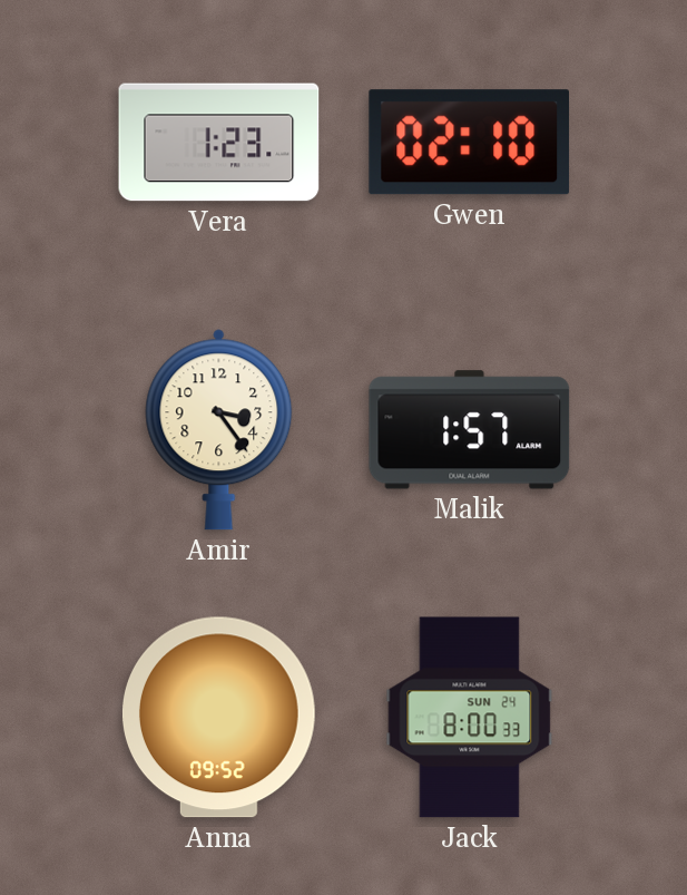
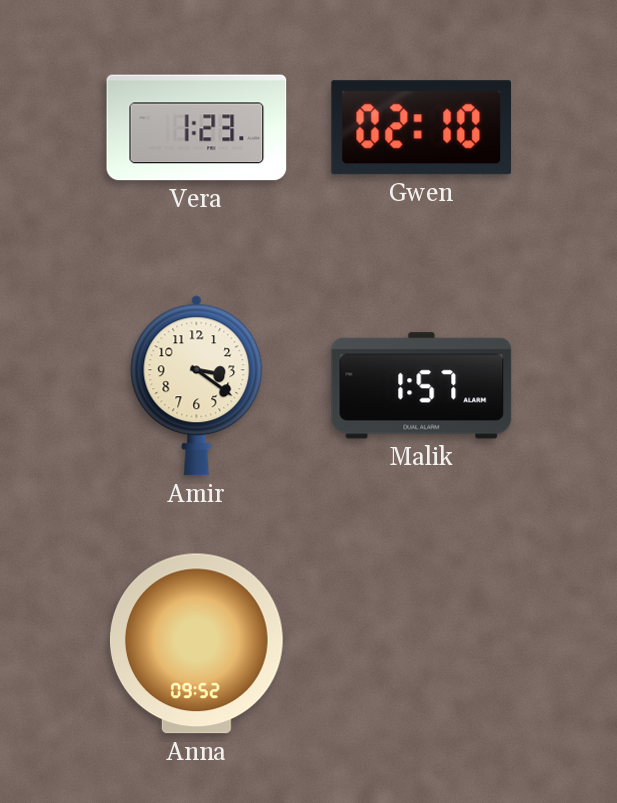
Amir: 3:24 -> 3:21
Jack: 8:00 -> none
